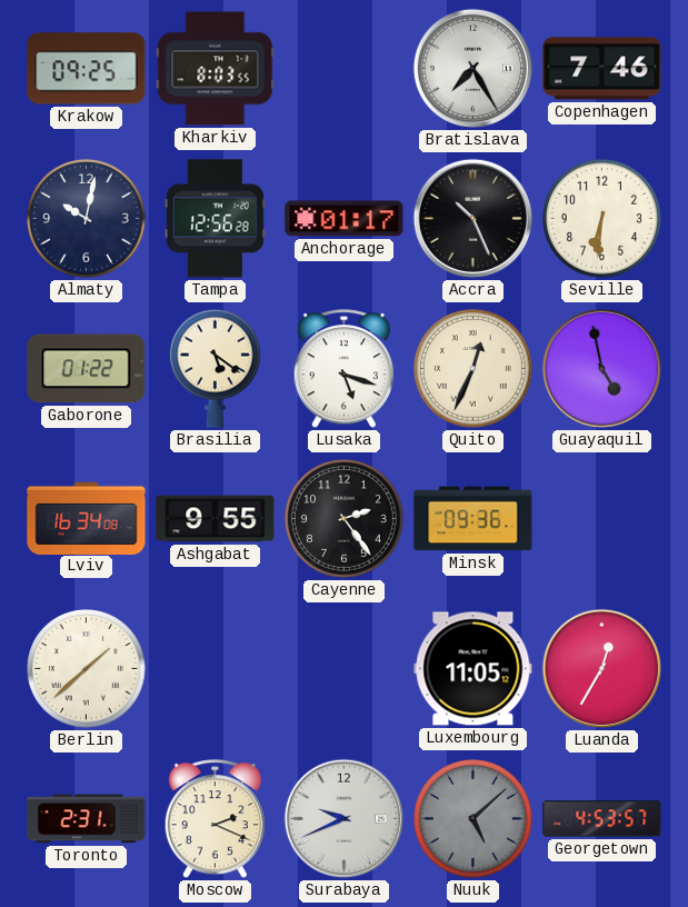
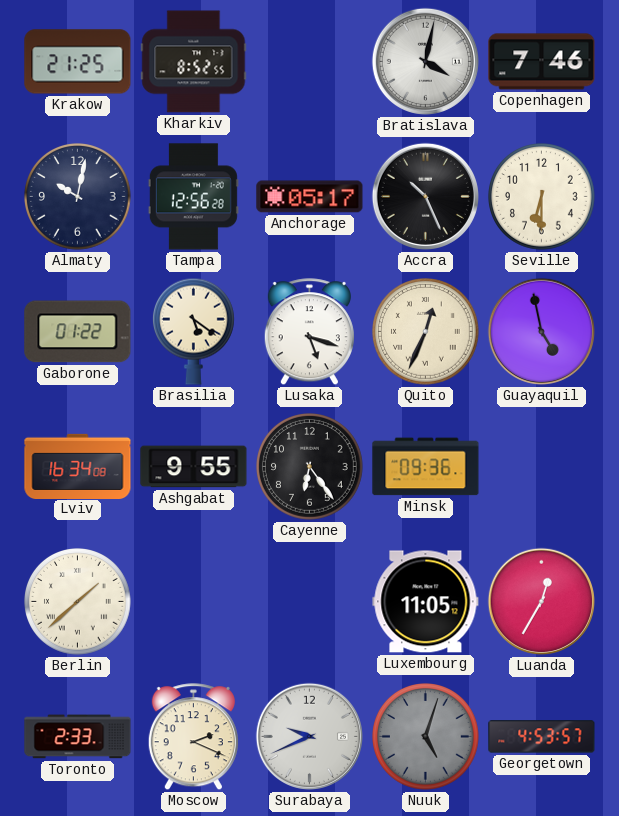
Krakow: 09:25 -> 21:25
Kharkiv: 8:03 -> 8:52
Bratislava: 7:25 -> 4:02
Anchorage: 01:17 -> 05:17
Seville: 6:31 -> 6:30
Cayenne: 2:24 -> 6:24
Toronto: 2:31 -> 2:33
Nuuk: 5:08 -> 5:03
